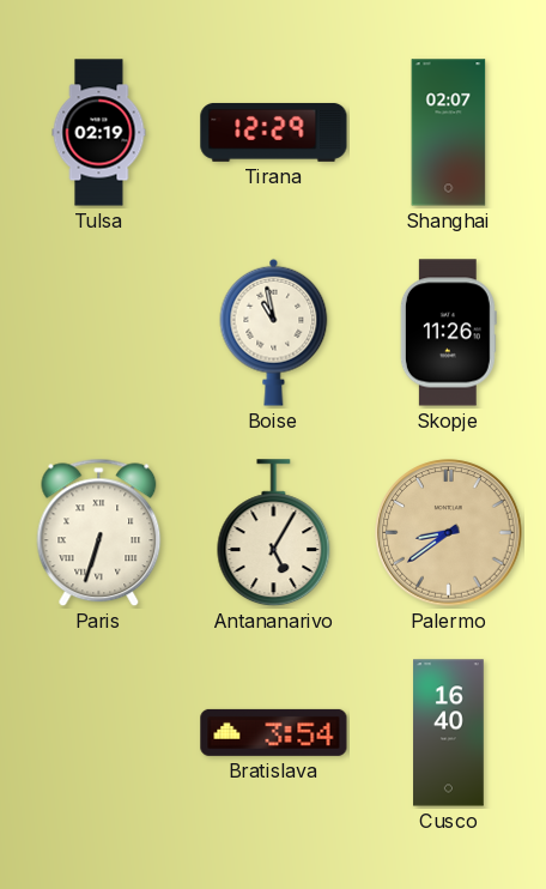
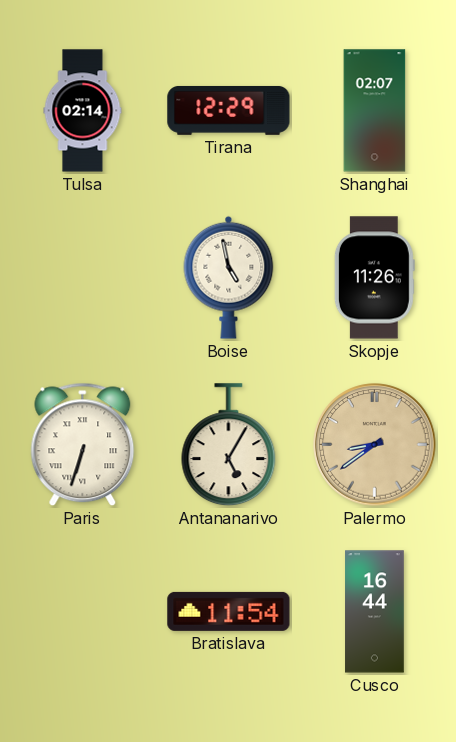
Tulsa: 02:19 -> 02:14
Boise: 10:58 -> 4:58
Bratislava: 3:54 -> 11:54
Cusco: 16:40 -> 16:44
